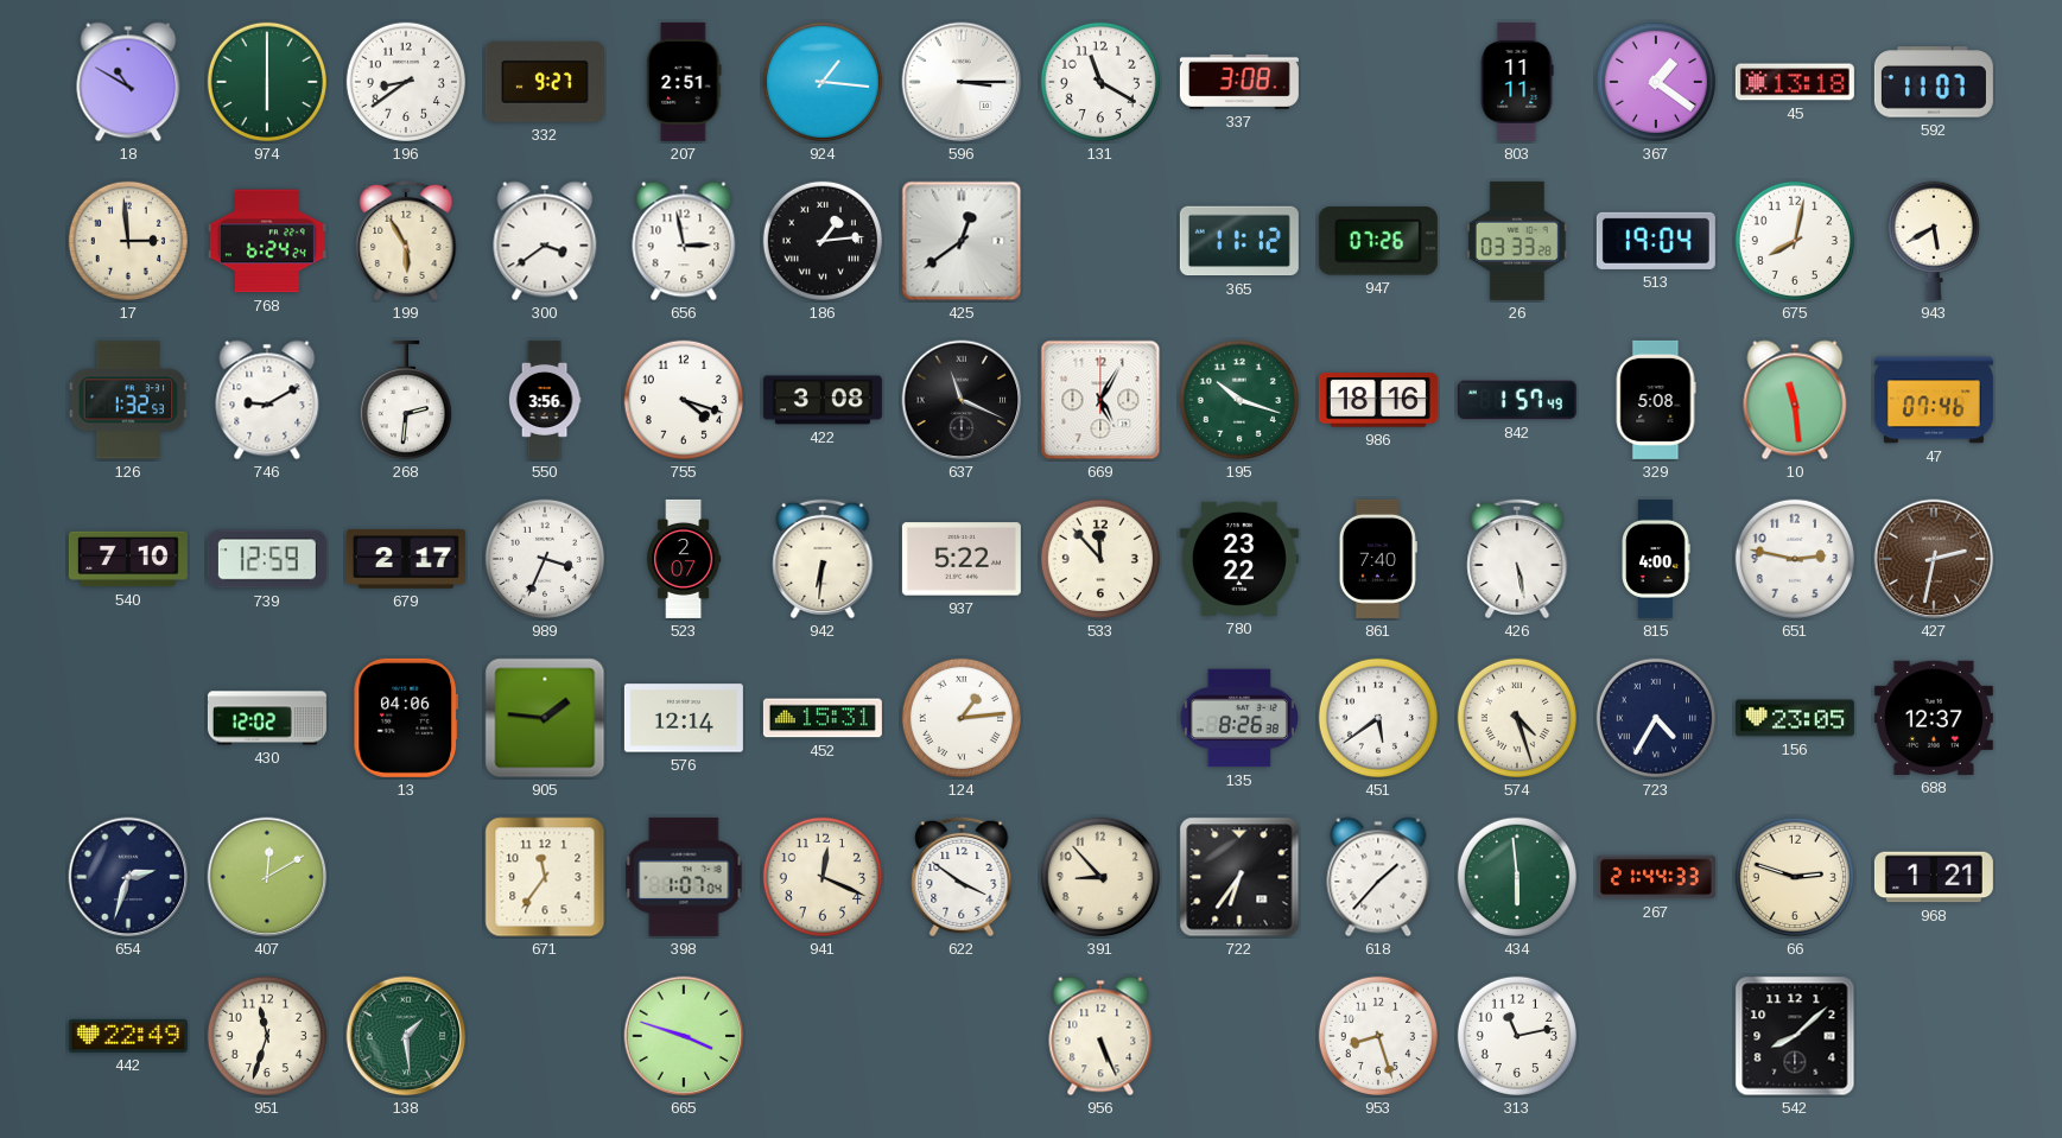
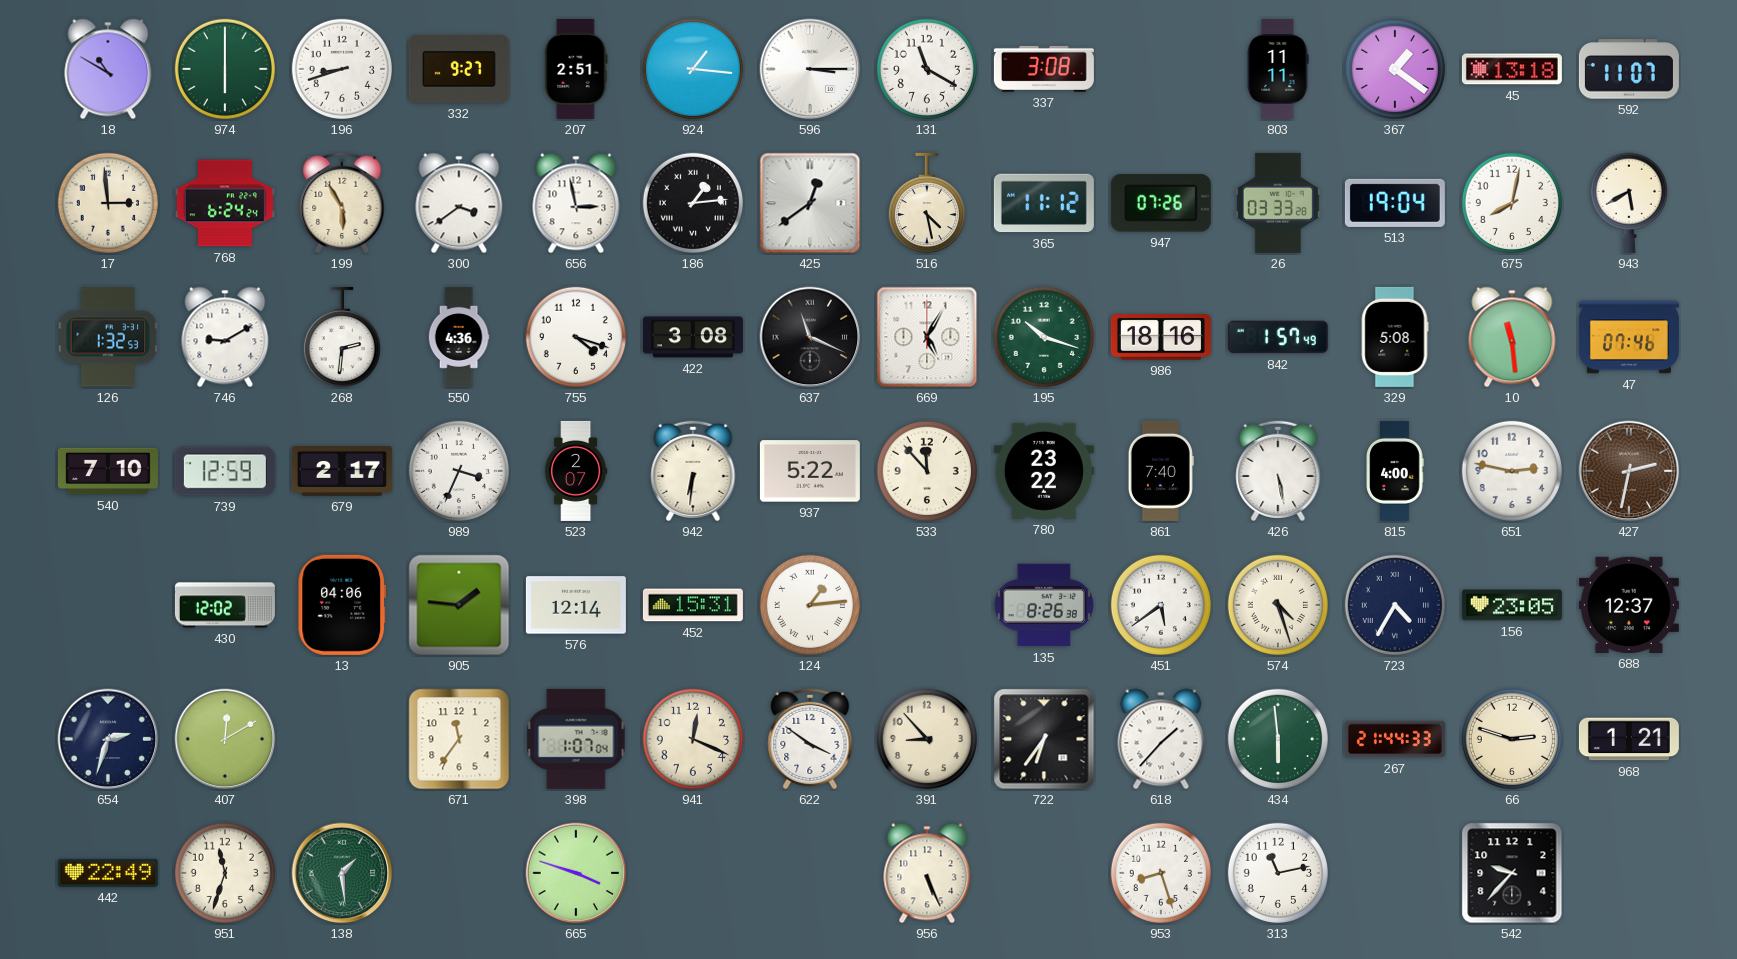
196: 8:39 -> 8:42
516: none -> 4:28
550: 3:56 -> 4:36
542: 8:08 -> 9:37
